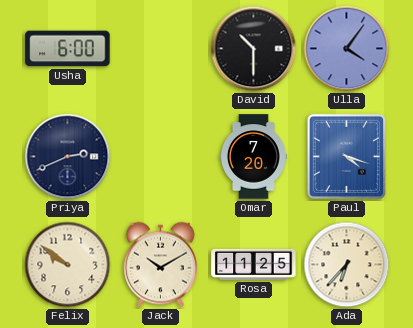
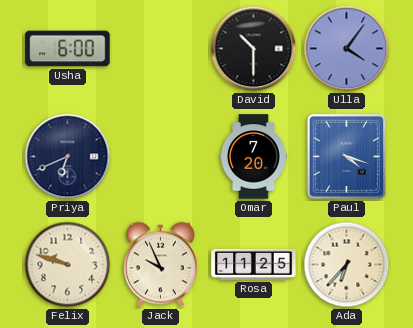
Priya: 2:41 -> 6:41
Felix: 9:51 -> 9:48
Jack: 10:10 -> 9:56
